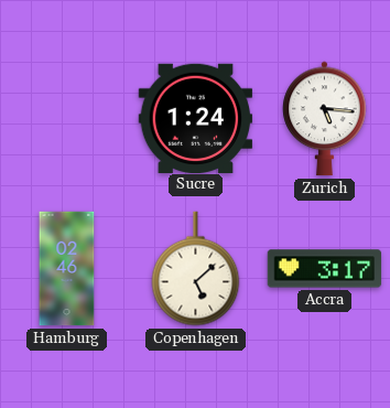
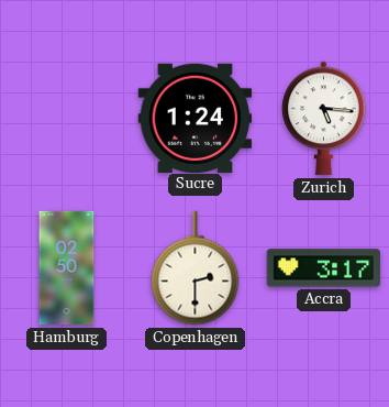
Hamburg: 02:46 -> 02:50
Copenhagen: 5:08 -> 2:30
